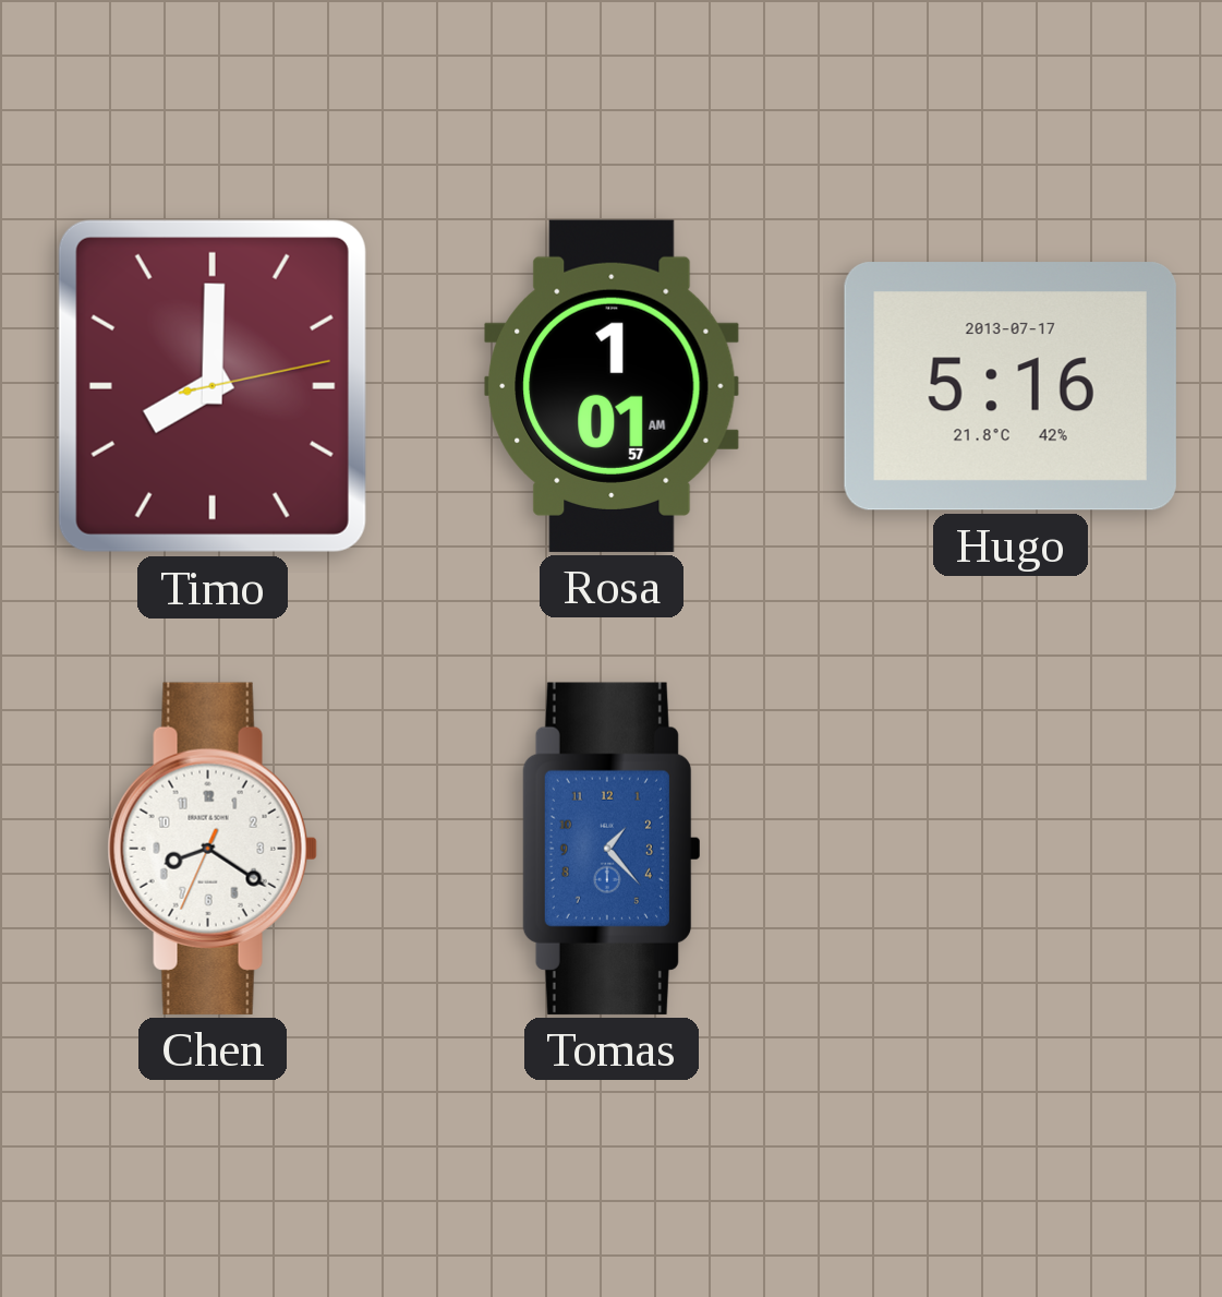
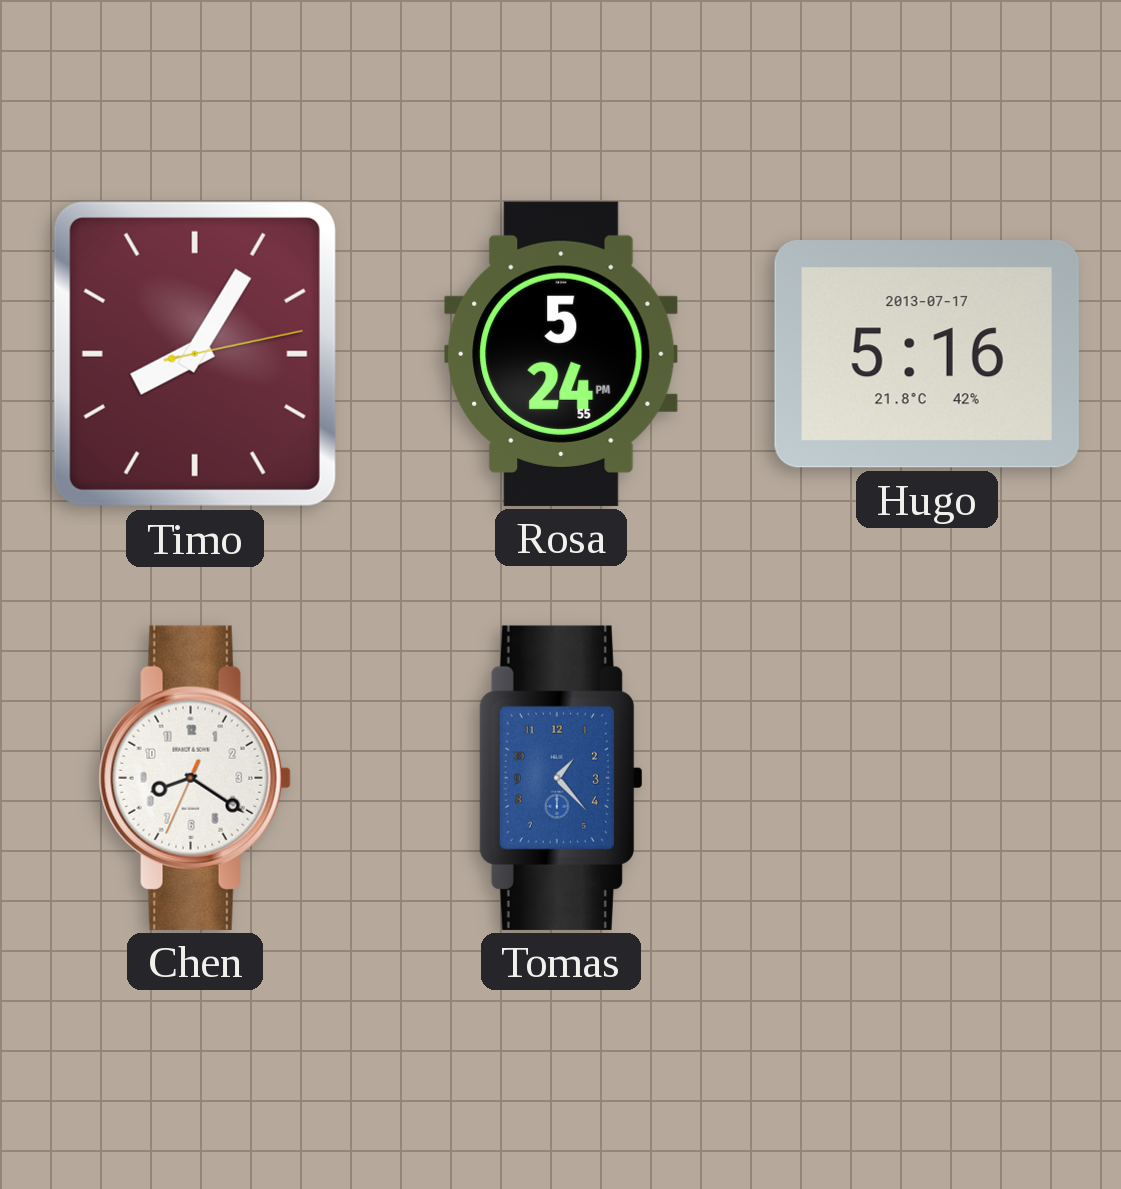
Timo: 8:00 -> 8:05
Rosa: 1:01 -> 5:24
